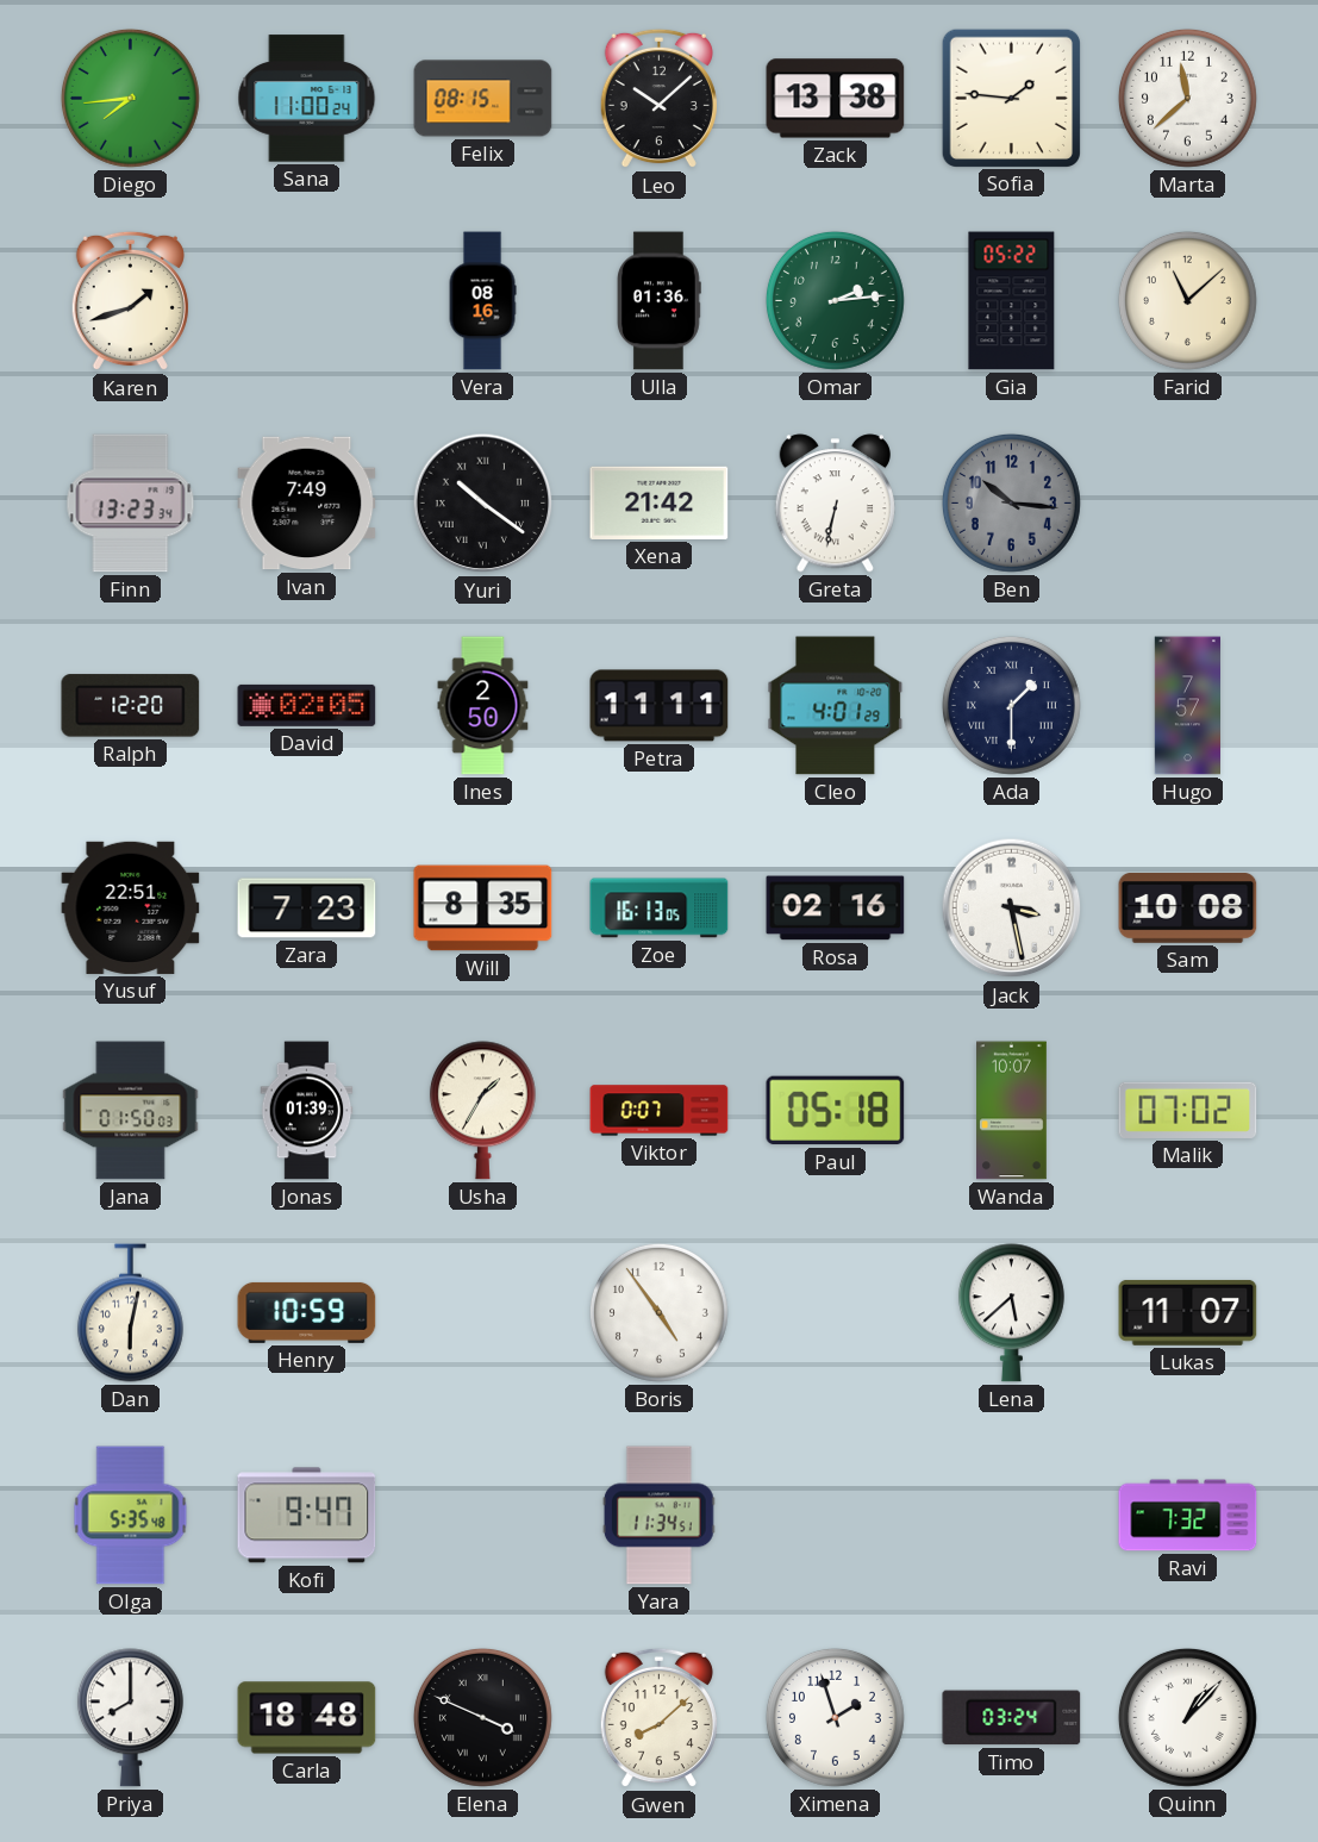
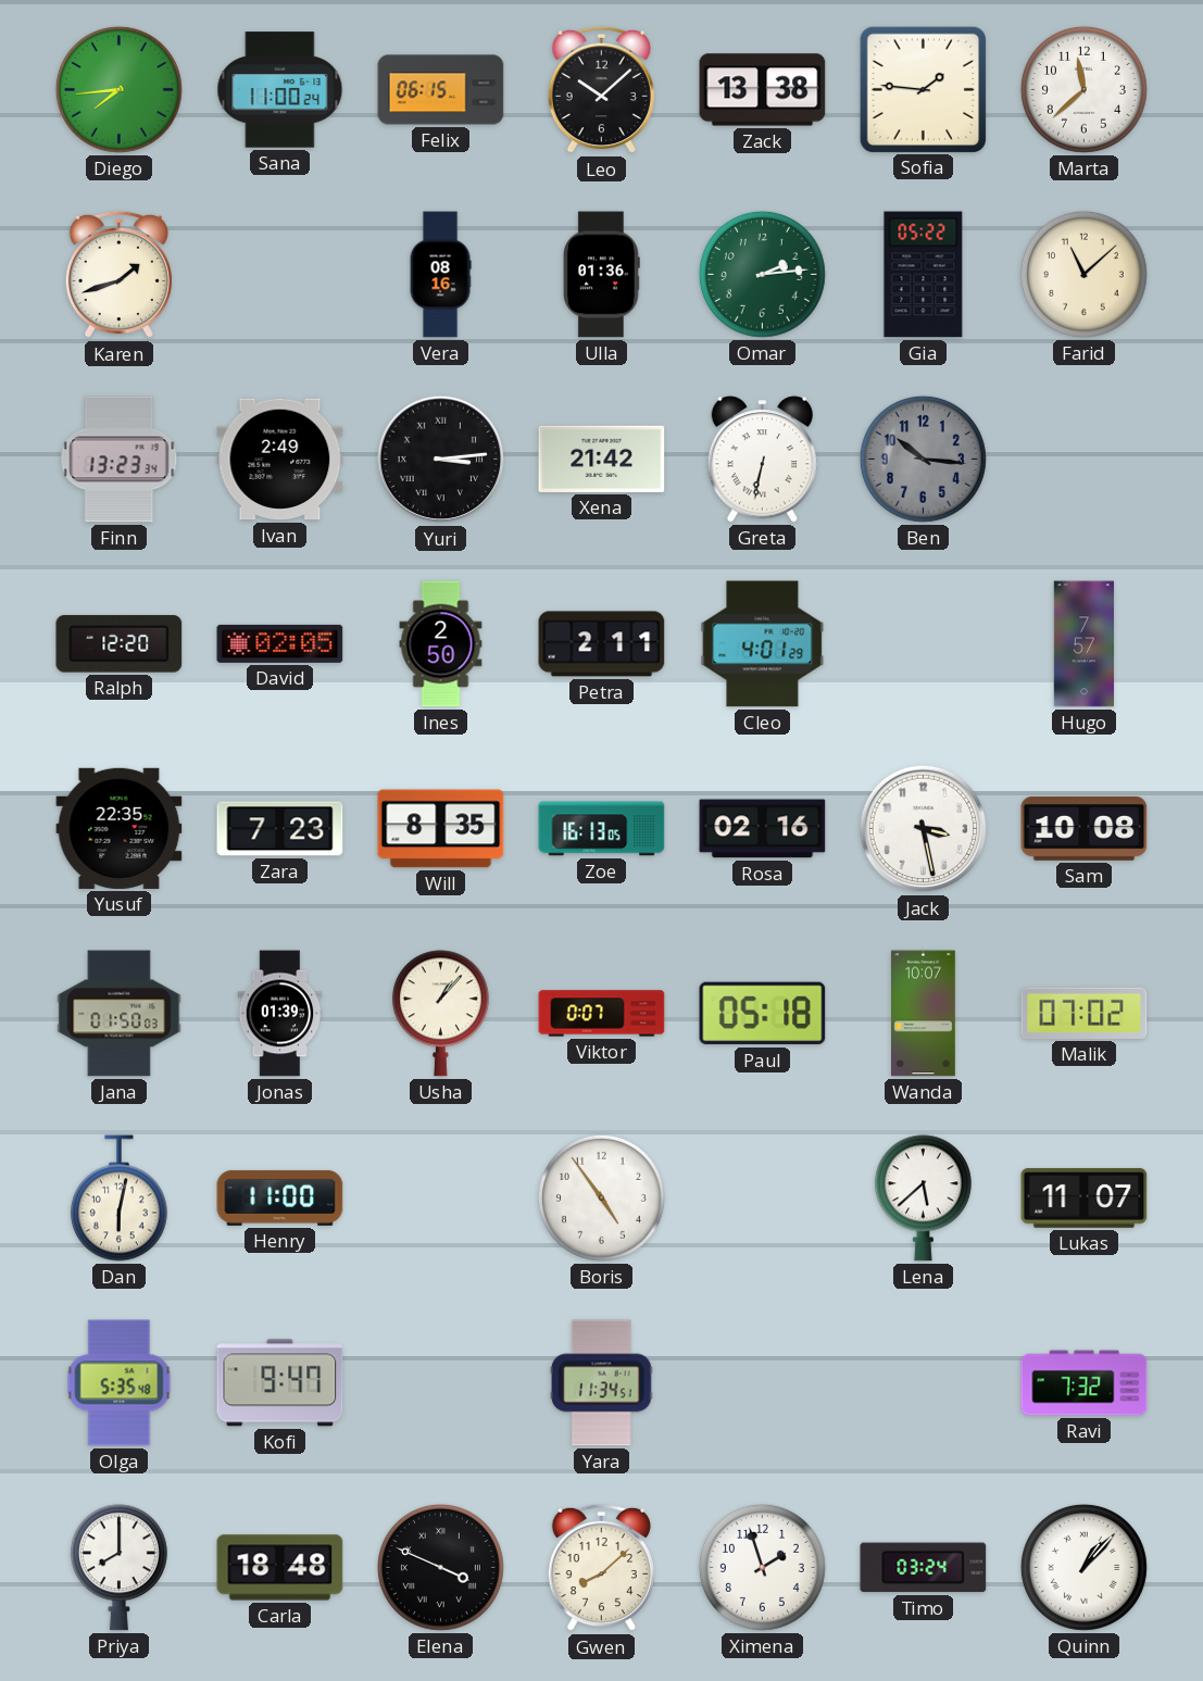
Felix: 08:15 -> 06:15
Ivan: 7:49 -> 2:49
Yuri: 10:21 -> 3:14
Petra: 11:11 -> 2:11
Ada: 1:30 -> none
Yusuf: 22:51 -> 22:35
Usha: 1:35 -> 1:07
Henry: 10:59 -> 11:00
